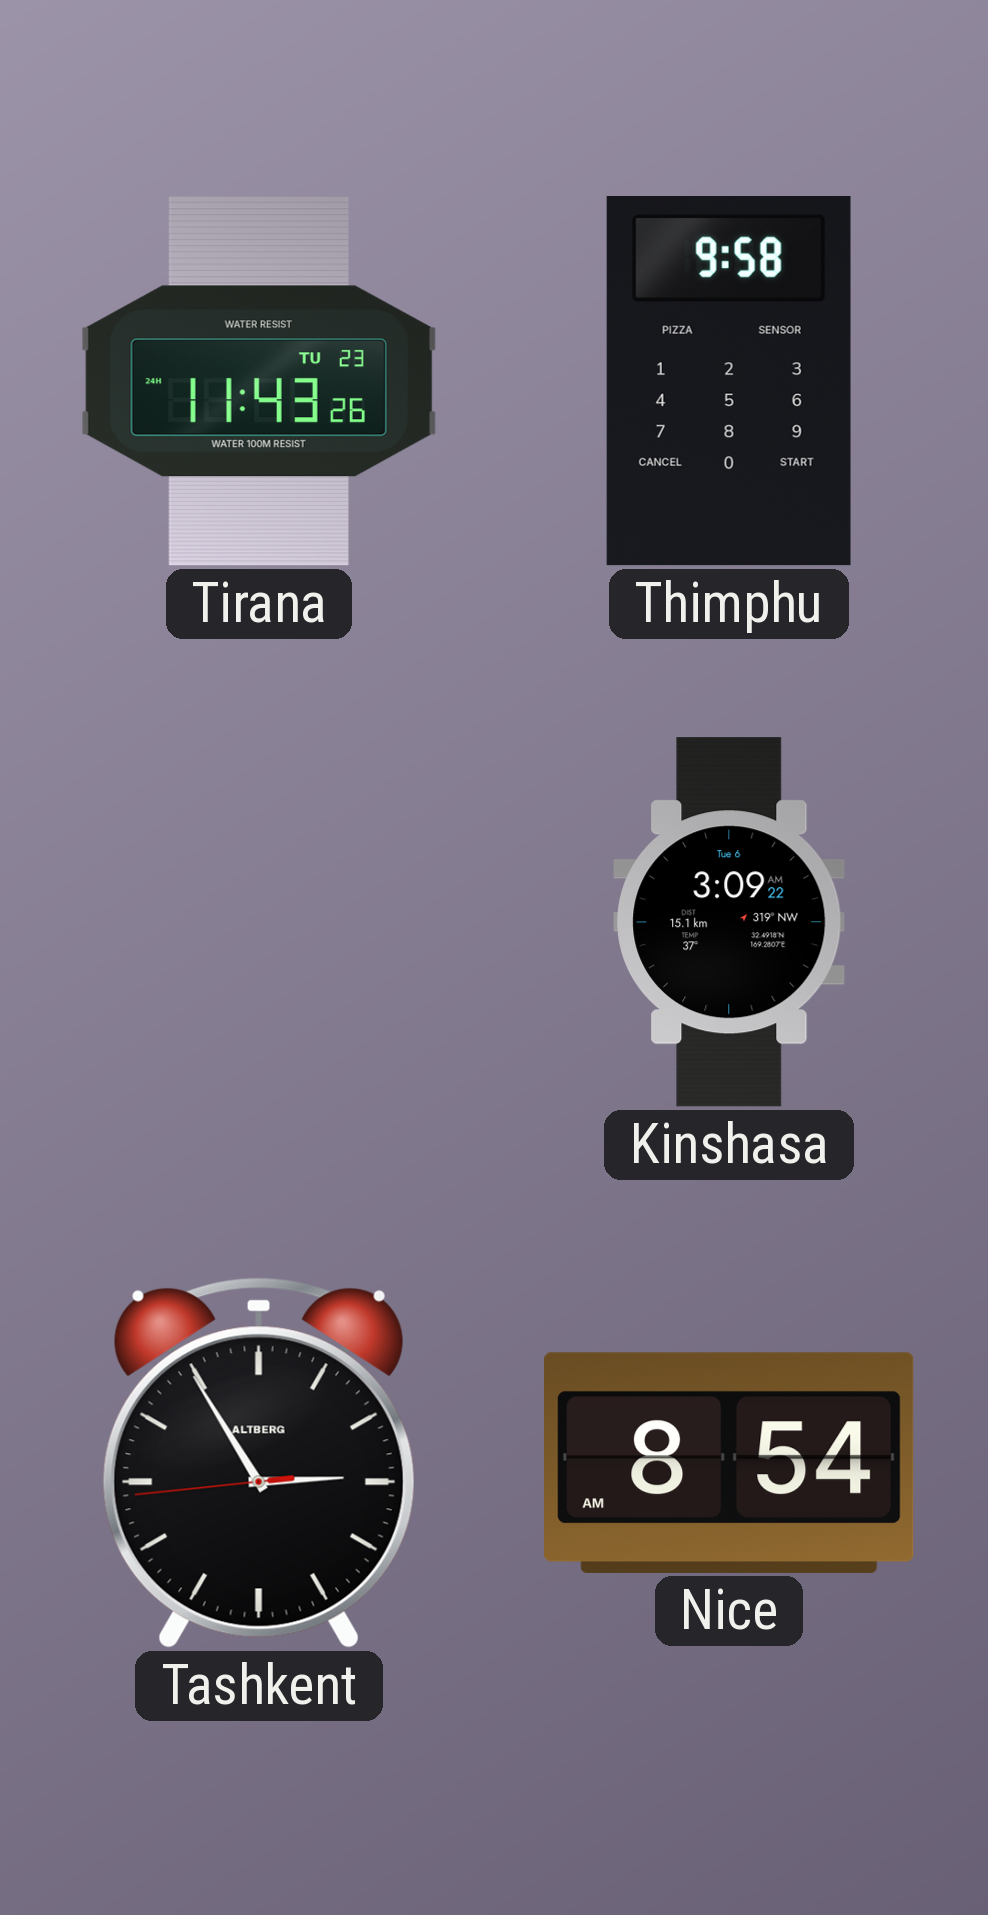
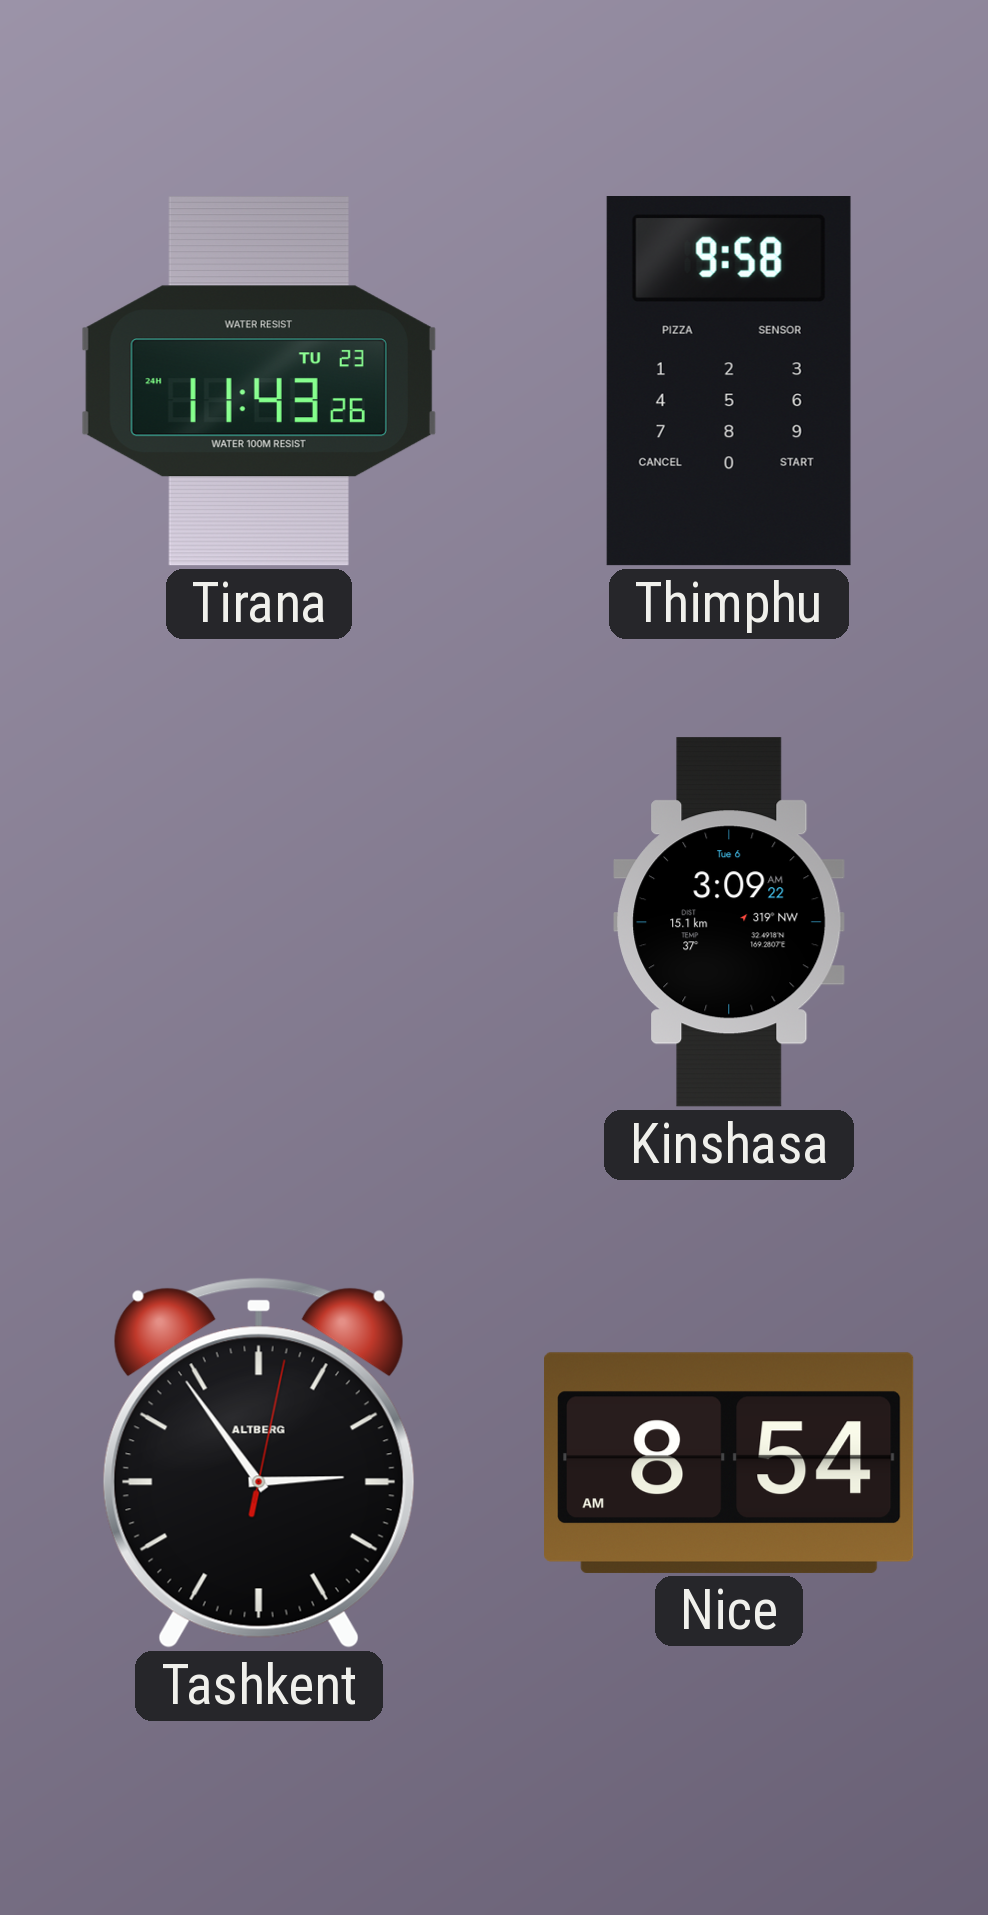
Tashkent: 2:54:44 -> 2:54:02
